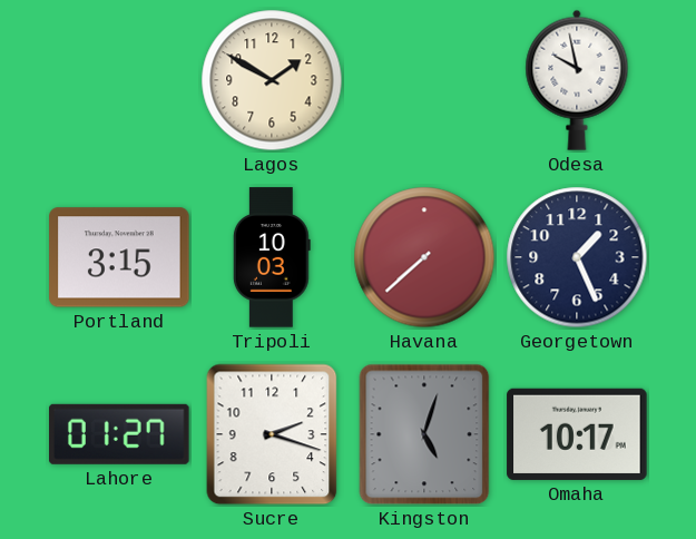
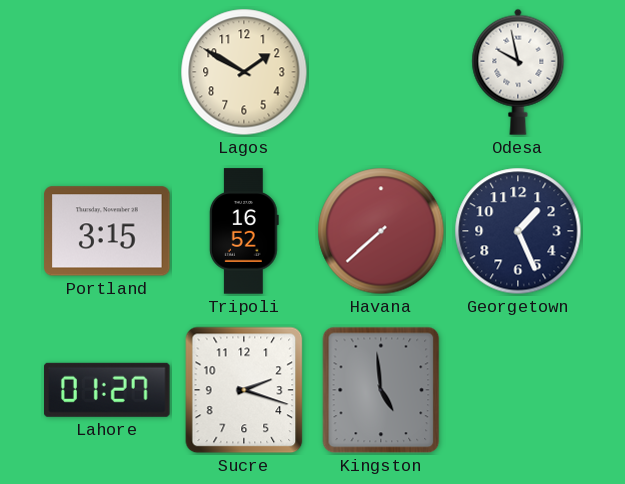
Tripoli: 10:03 -> 16:52
Kingston: 5:03 -> 4:59
Omaha: 10:17 -> none
